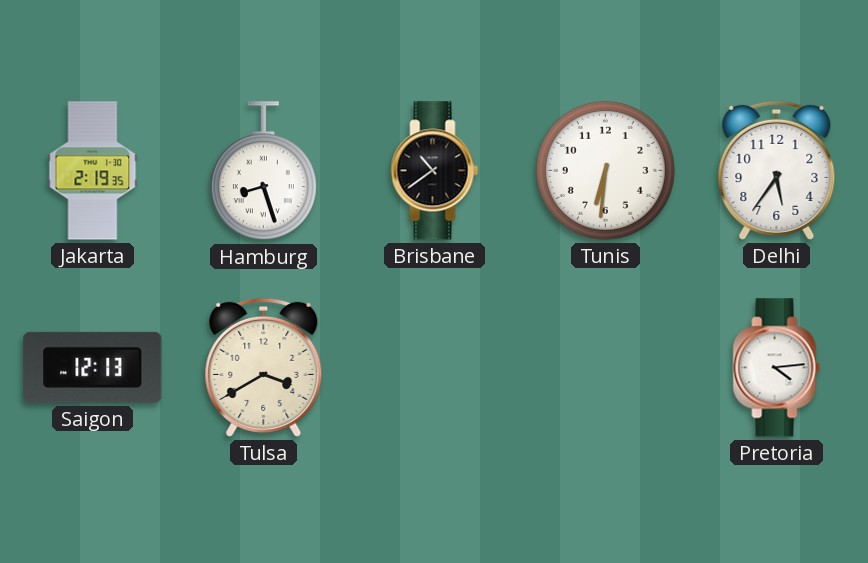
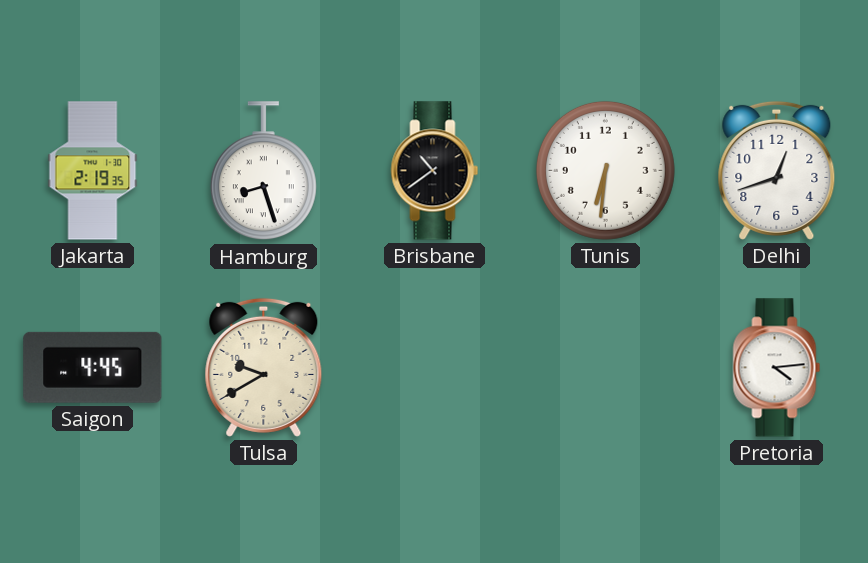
Delhi: 5:36 -> 12:42
Saigon: 12:13 -> 4:45
Tulsa: 3:40 -> 9:40
